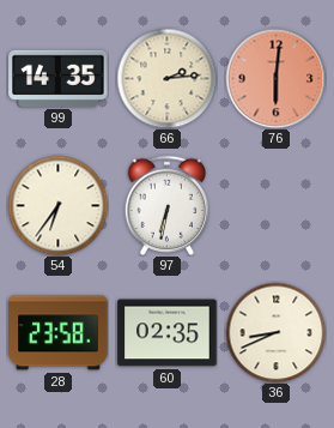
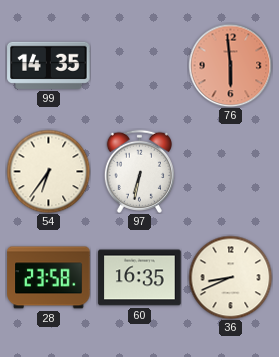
66: 2:14 -> none
76: 6:01 -> 5:59
60: 02:35 -> 16:35
